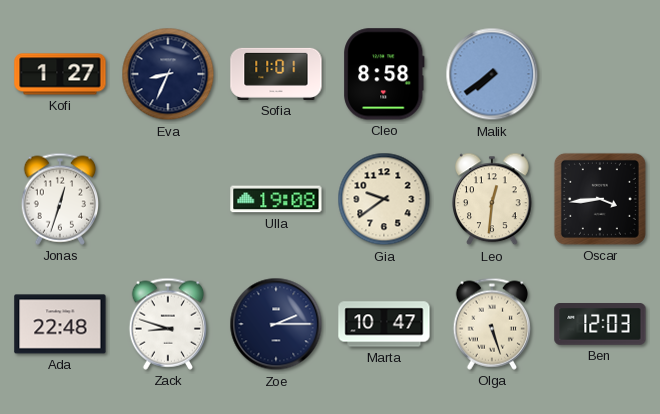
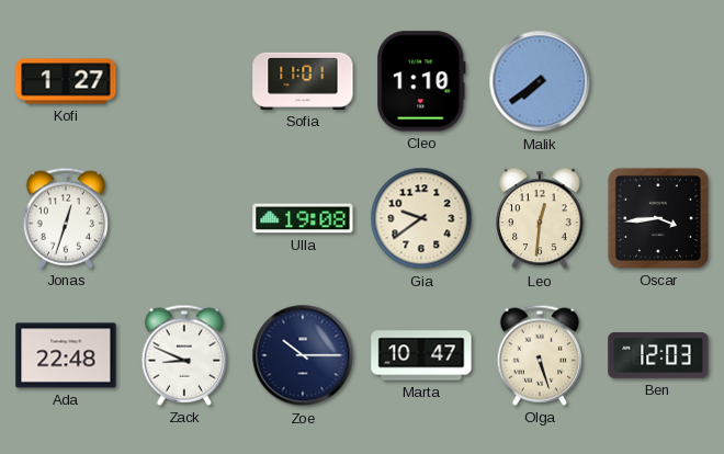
Eva: 8:34 -> none
Cleo: 8:58 -> 1:10
Zack: 8:48 -> 8:49
Zoe: 2:15 -> 10:15
